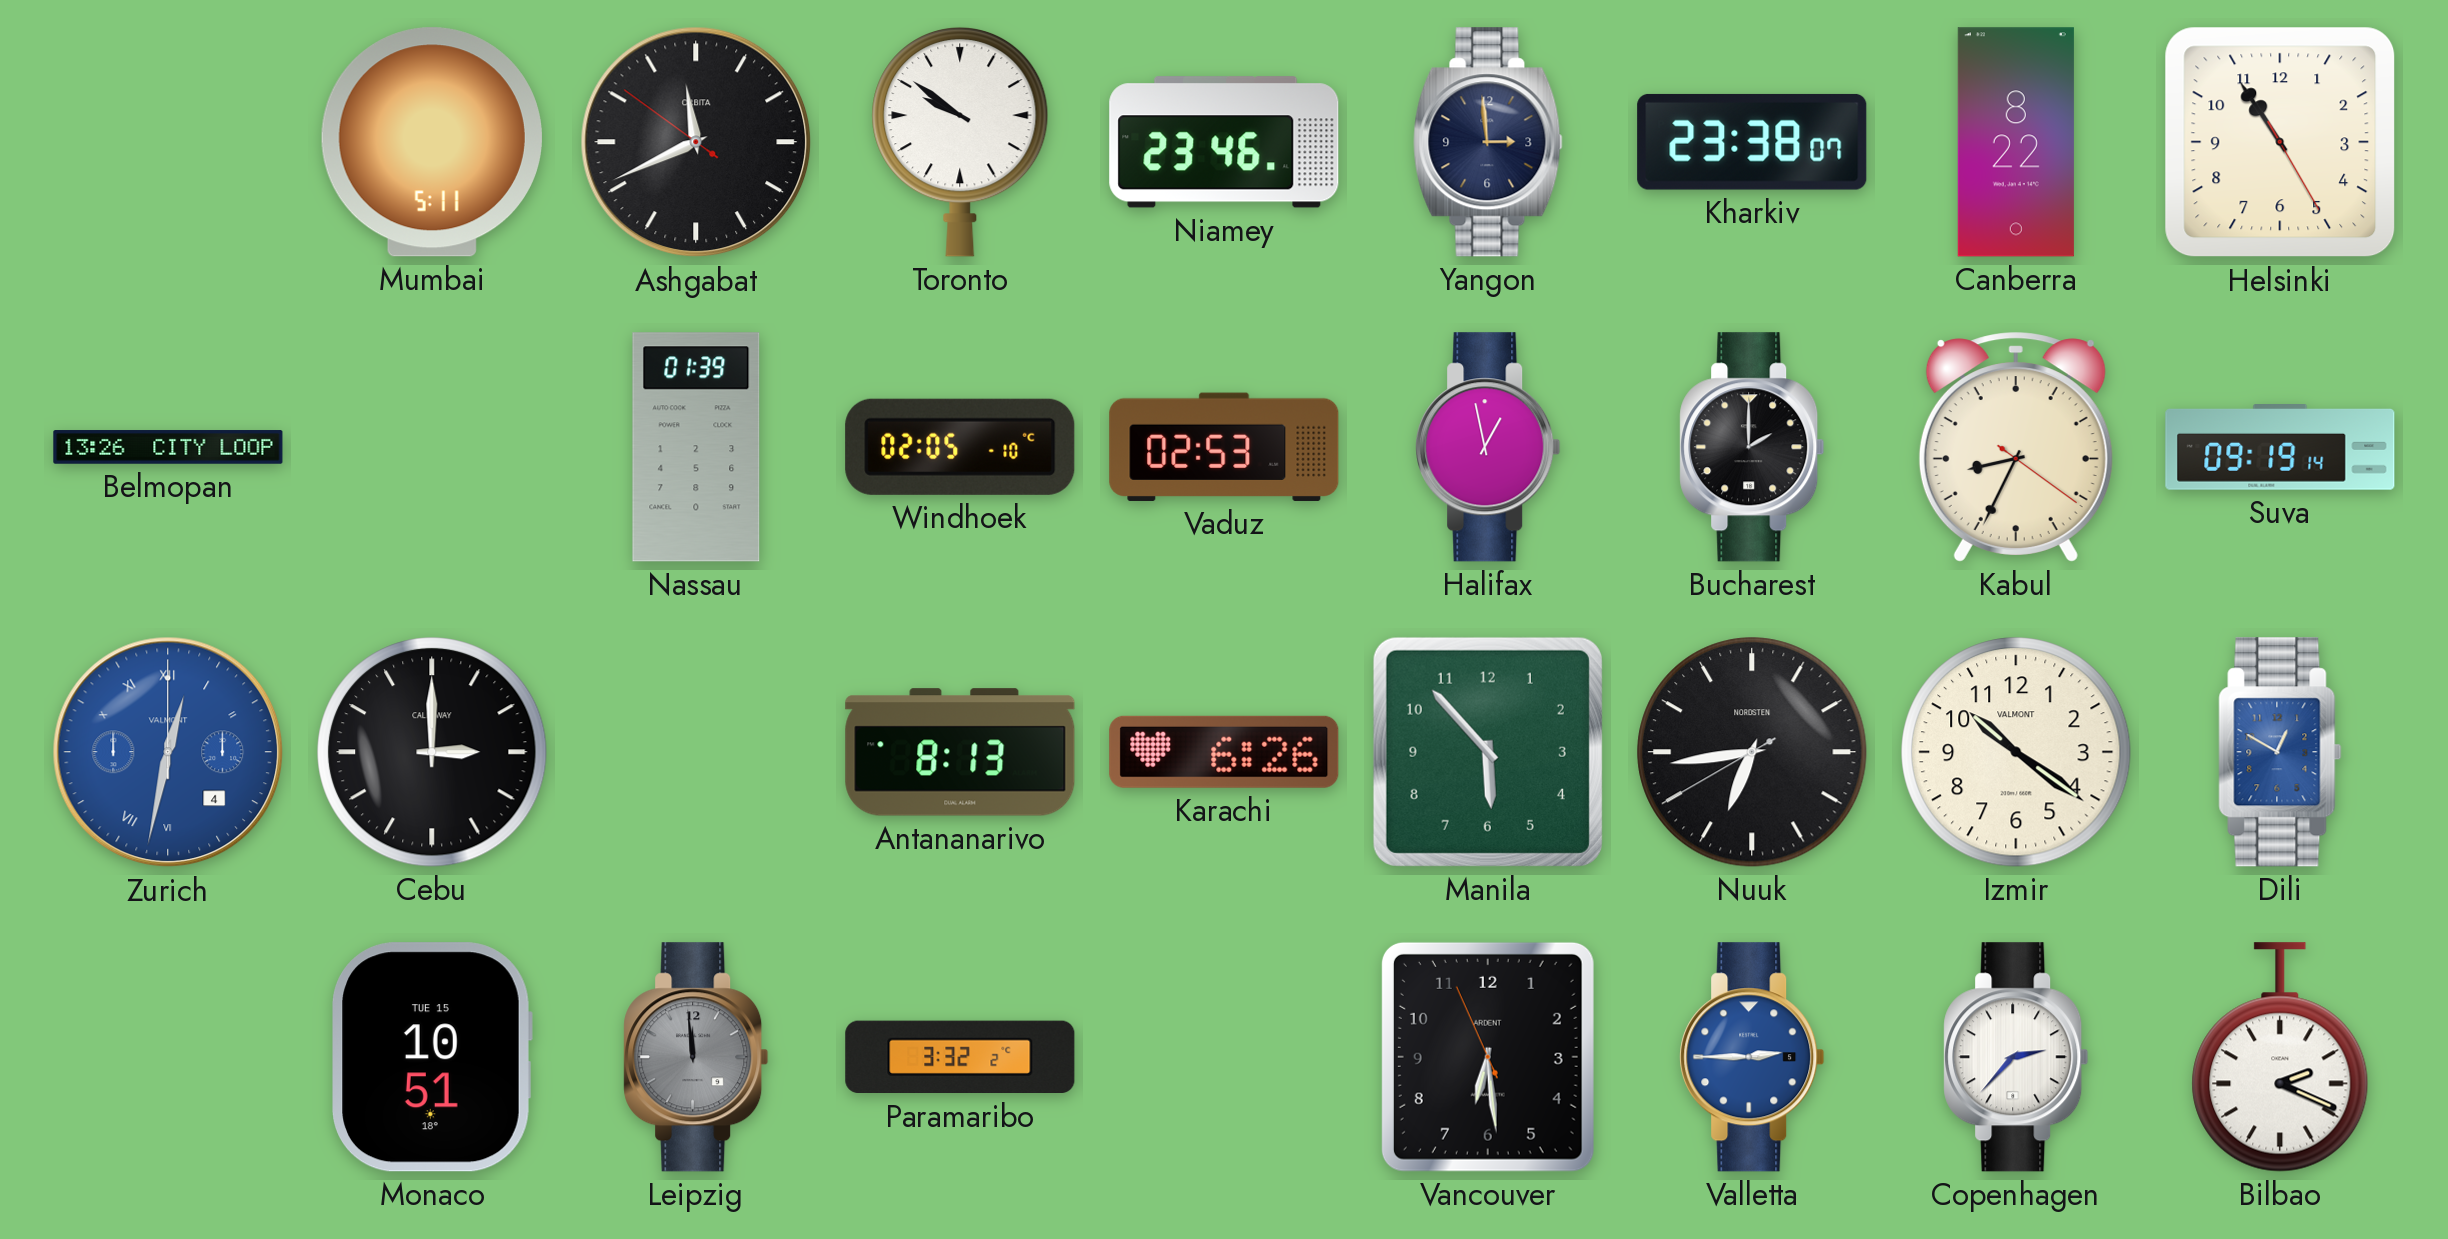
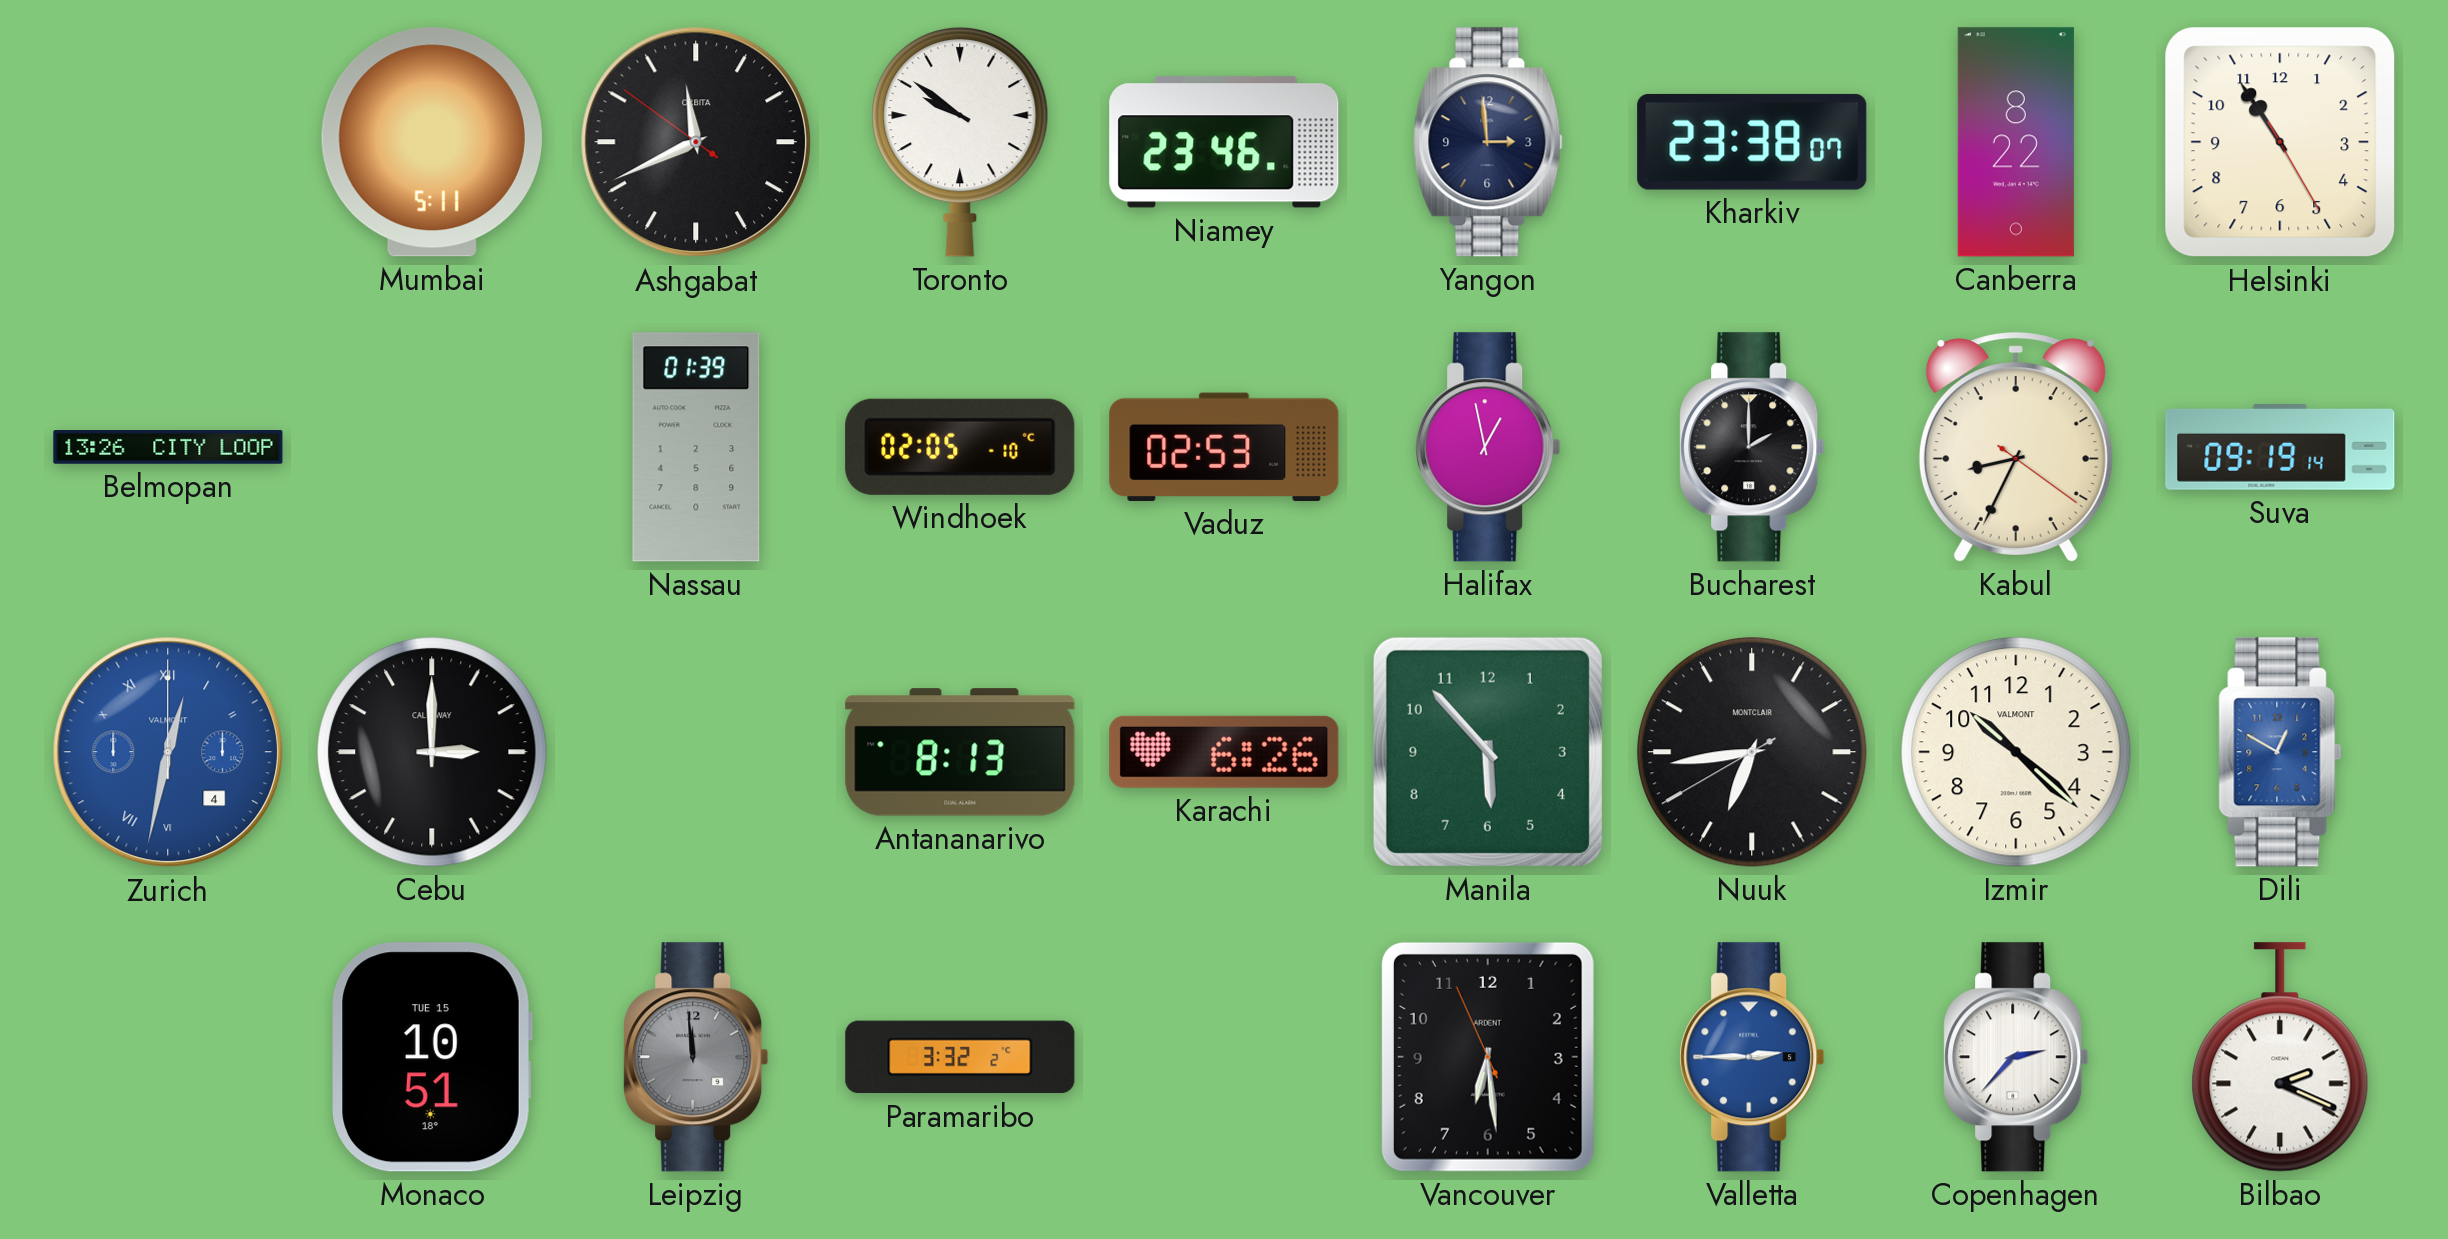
Nuuk brand: NORDSTEN -> MONTCLAIR
Izmir: 10:21 -> 10:22
